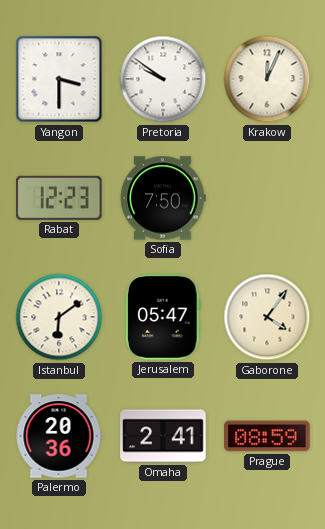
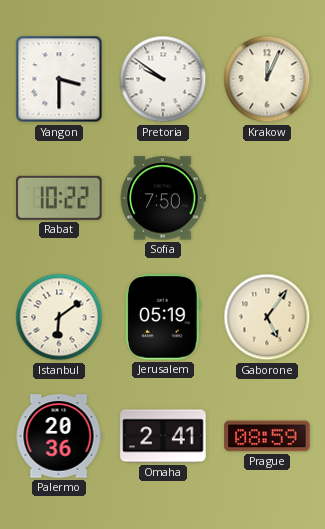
Rabat: 12:23 -> 10:22
Jerusalem: 05:47 -> 05:19
Gaborone: 4:06 -> 5:06
